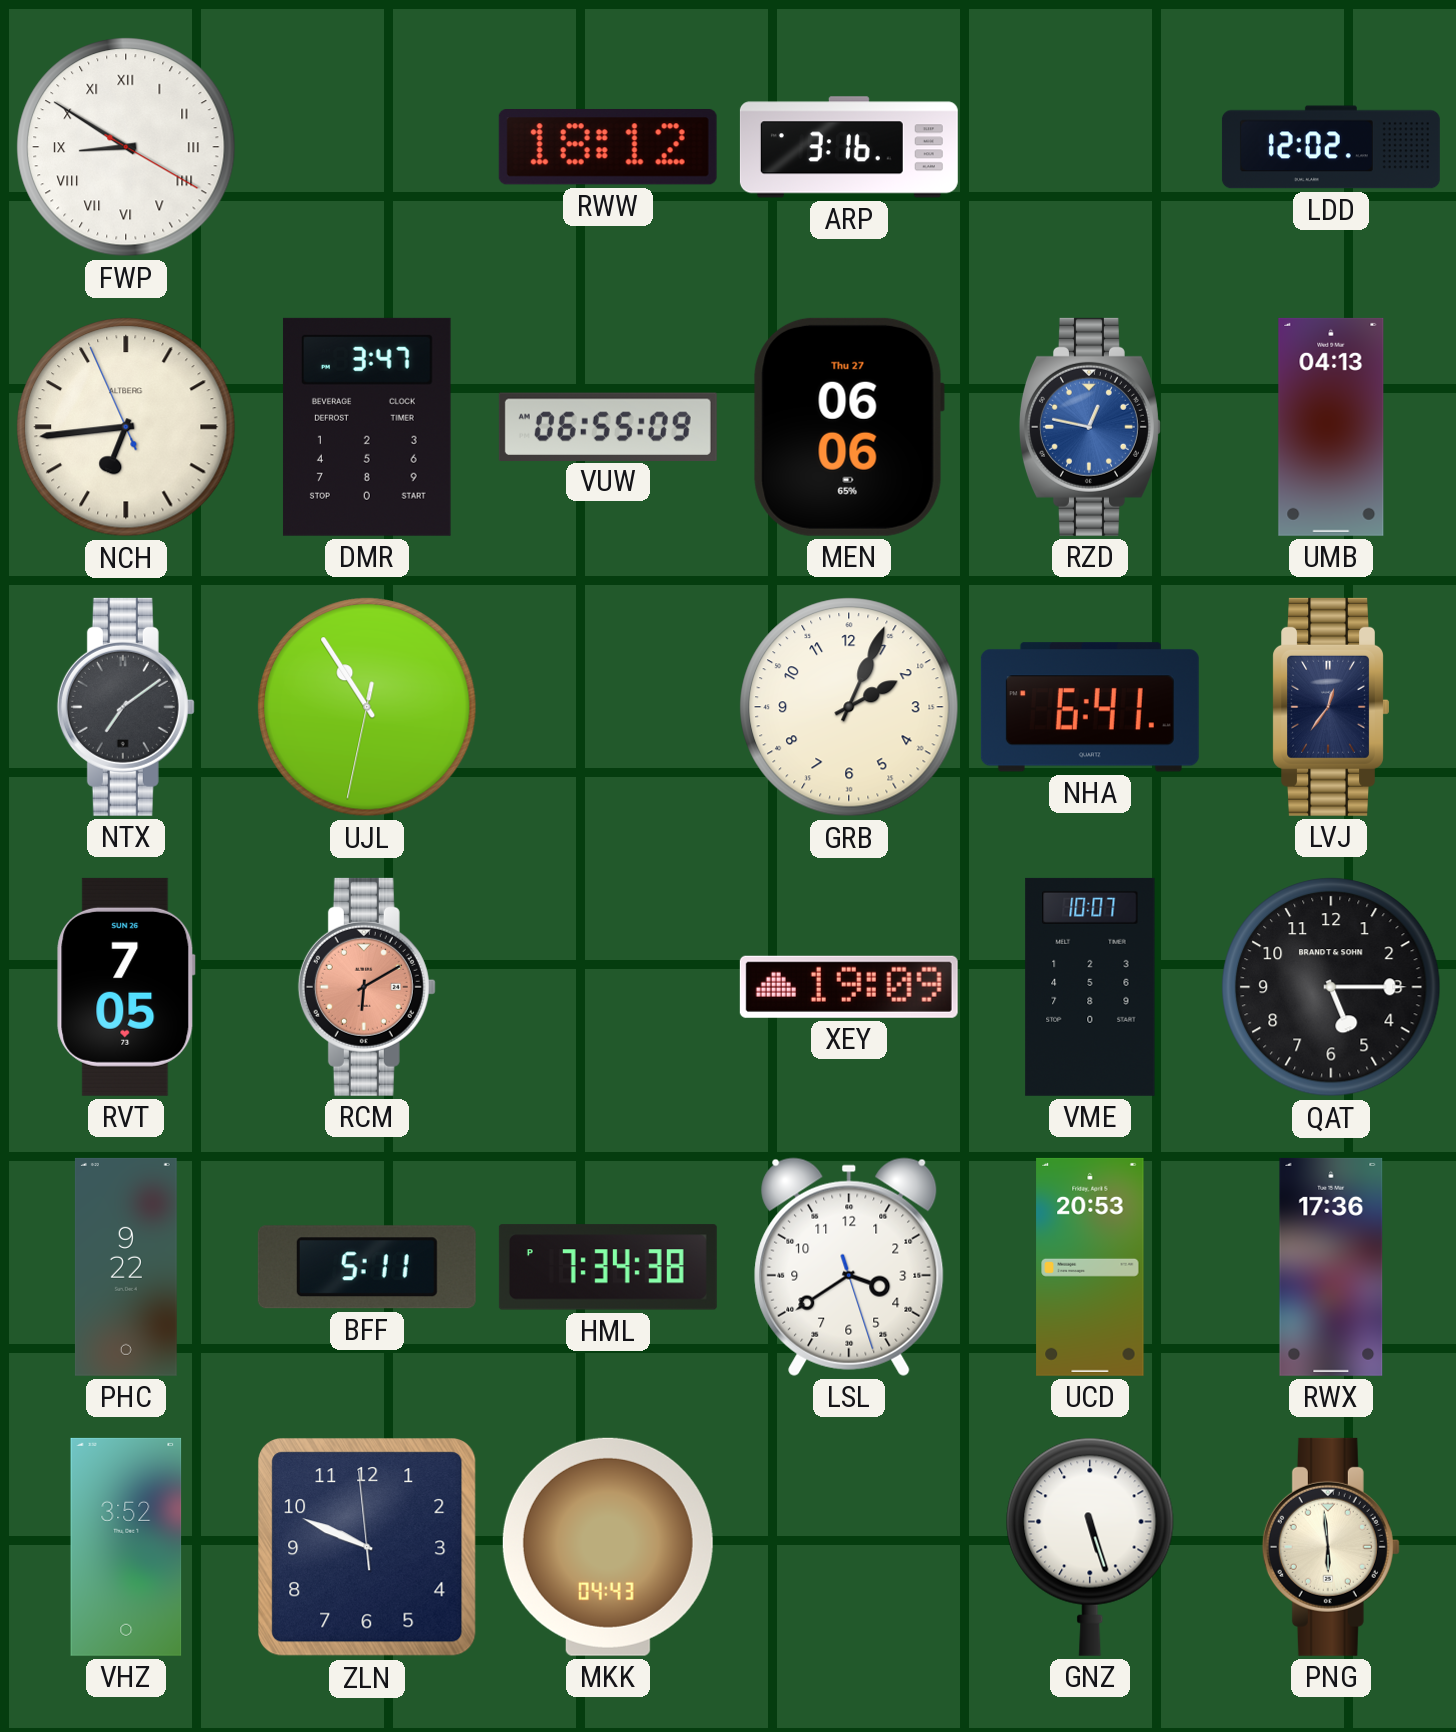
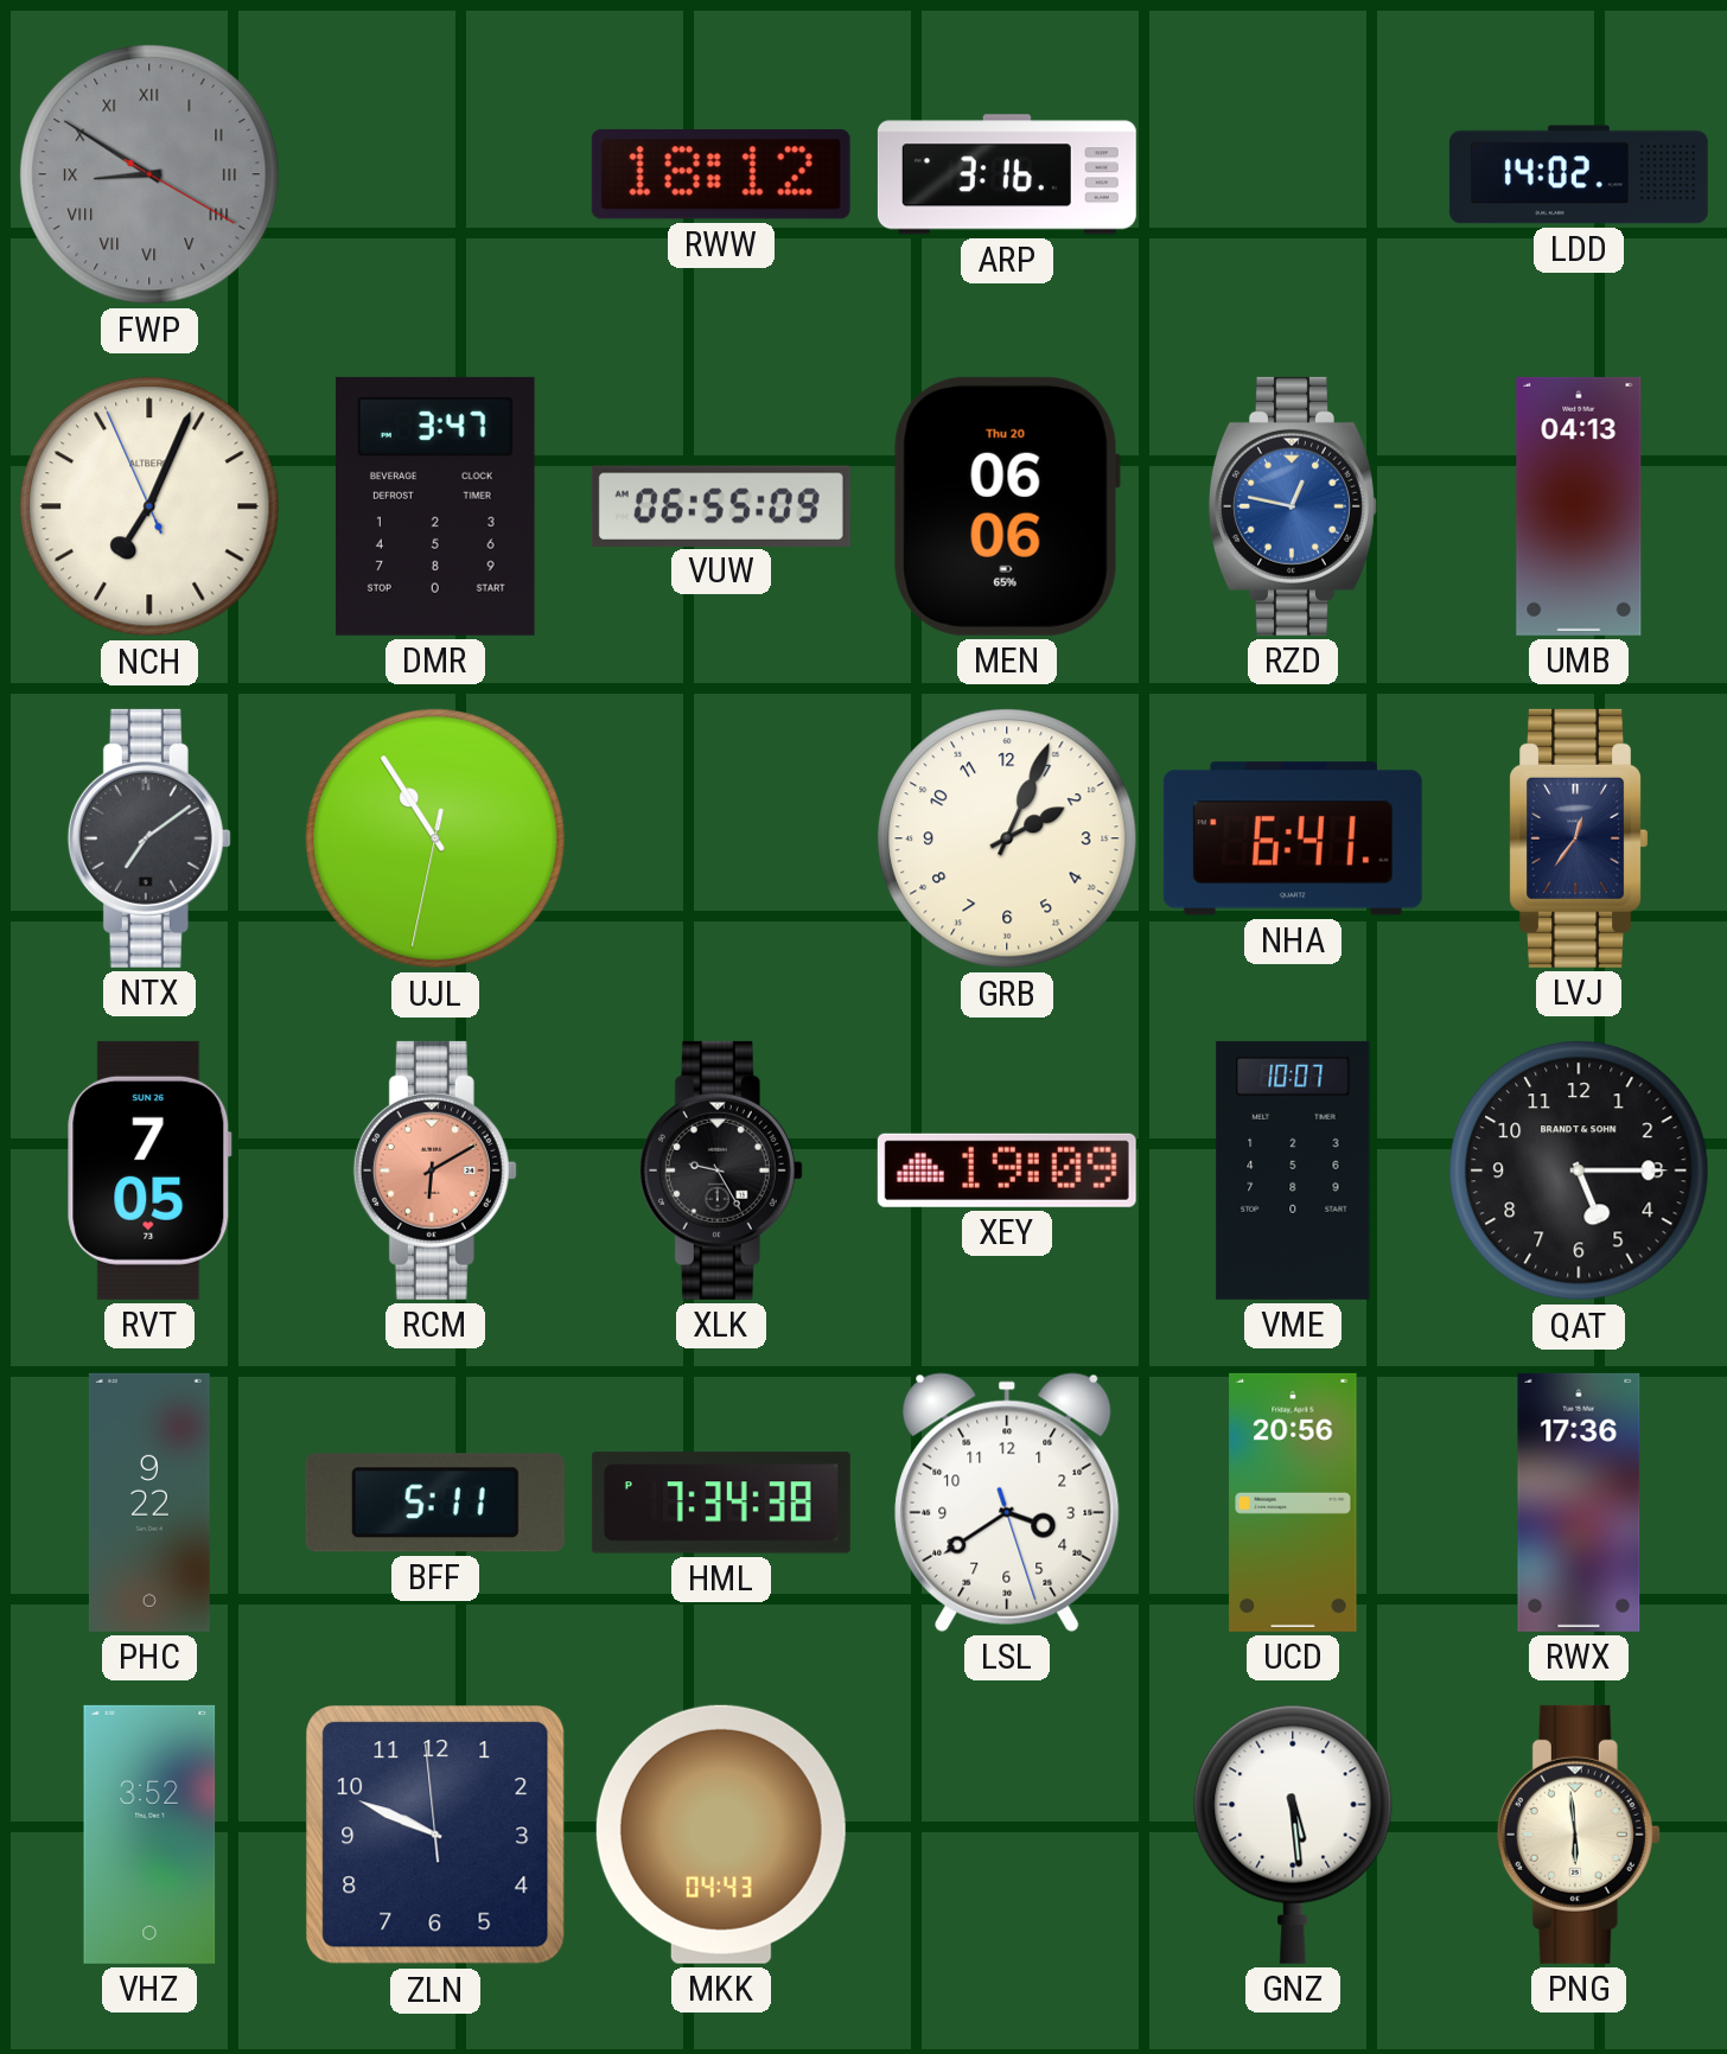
FWP dial: white -> grey
LDD: 12:02 -> 14:02
NCH: 6:43 -> 7:03
MEN date: Thu 27 -> Thu 20
XLK: none -> 9:25
UCD: 20:53 -> 20:56
GNZ: 5:27 -> 5:29
